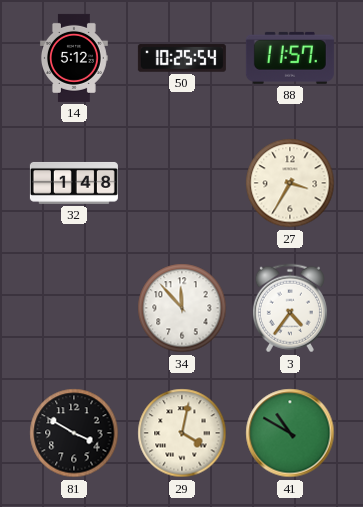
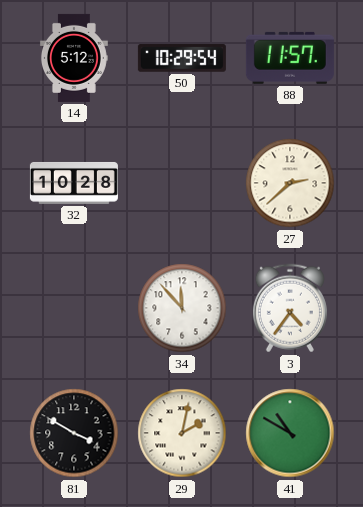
50: 10:25 -> 10:29
32: 1:48 -> 10:28
27: 3:35 -> 2:38
29: 4:02 -> 2:02
